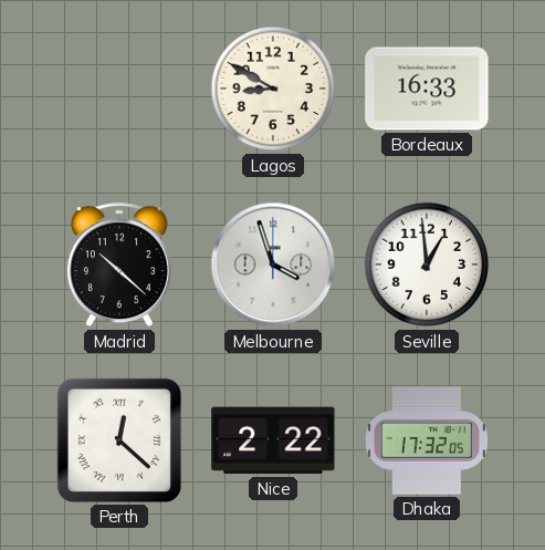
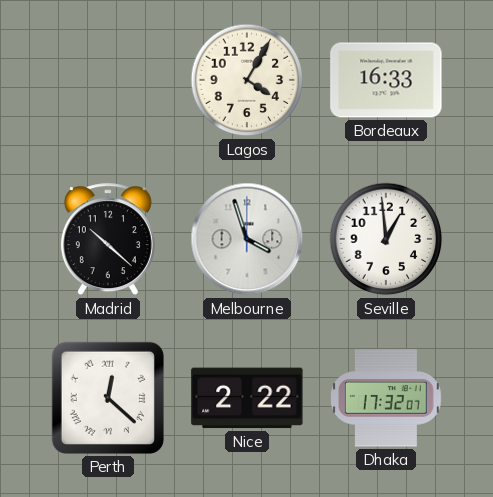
Lagos: 8:50 -> 4:05
Dhaka: 17:32:05 -> 17:32:07
